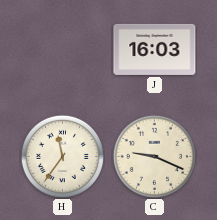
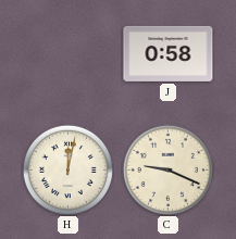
J: 16:03 -> 0:58
H: 11:36 -> 12:02
